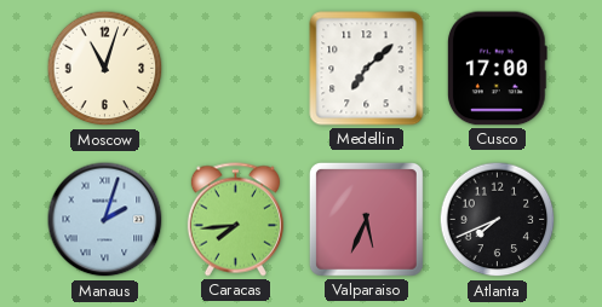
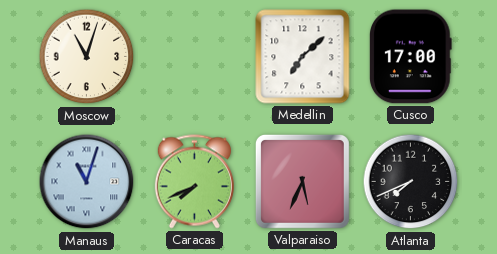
Manaus: 2:03 -> 11:03
Caracas: 7:44 -> 7:41
